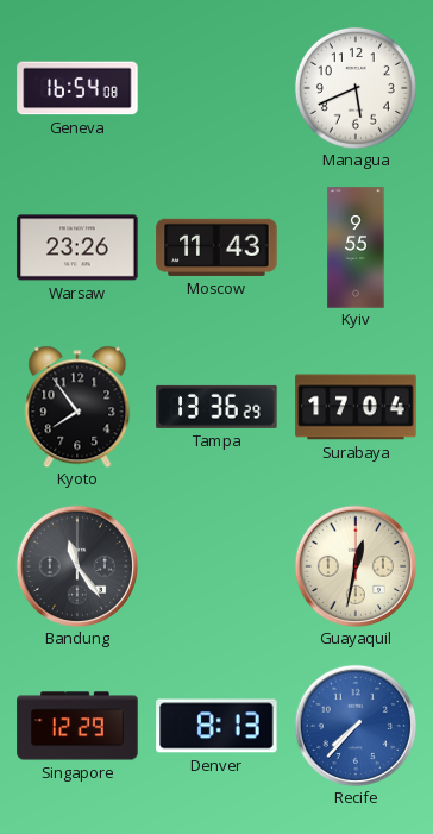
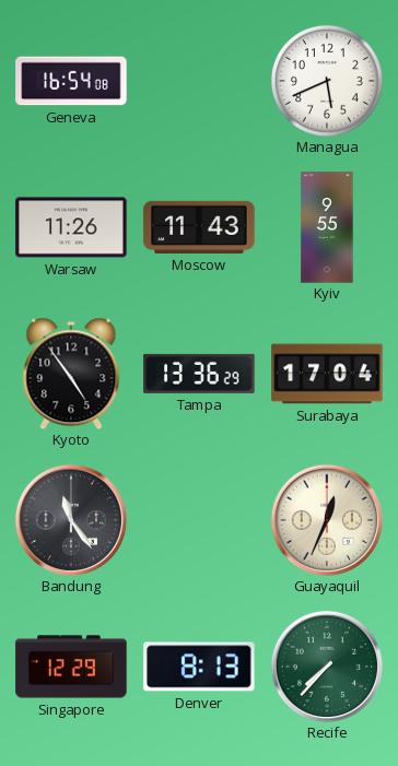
Warsaw: 23:26 -> 11:26
Kyoto: 7:54 -> 4:54
Guayaquil: 12:32 -> 12:34
Recife dial: blue -> green
